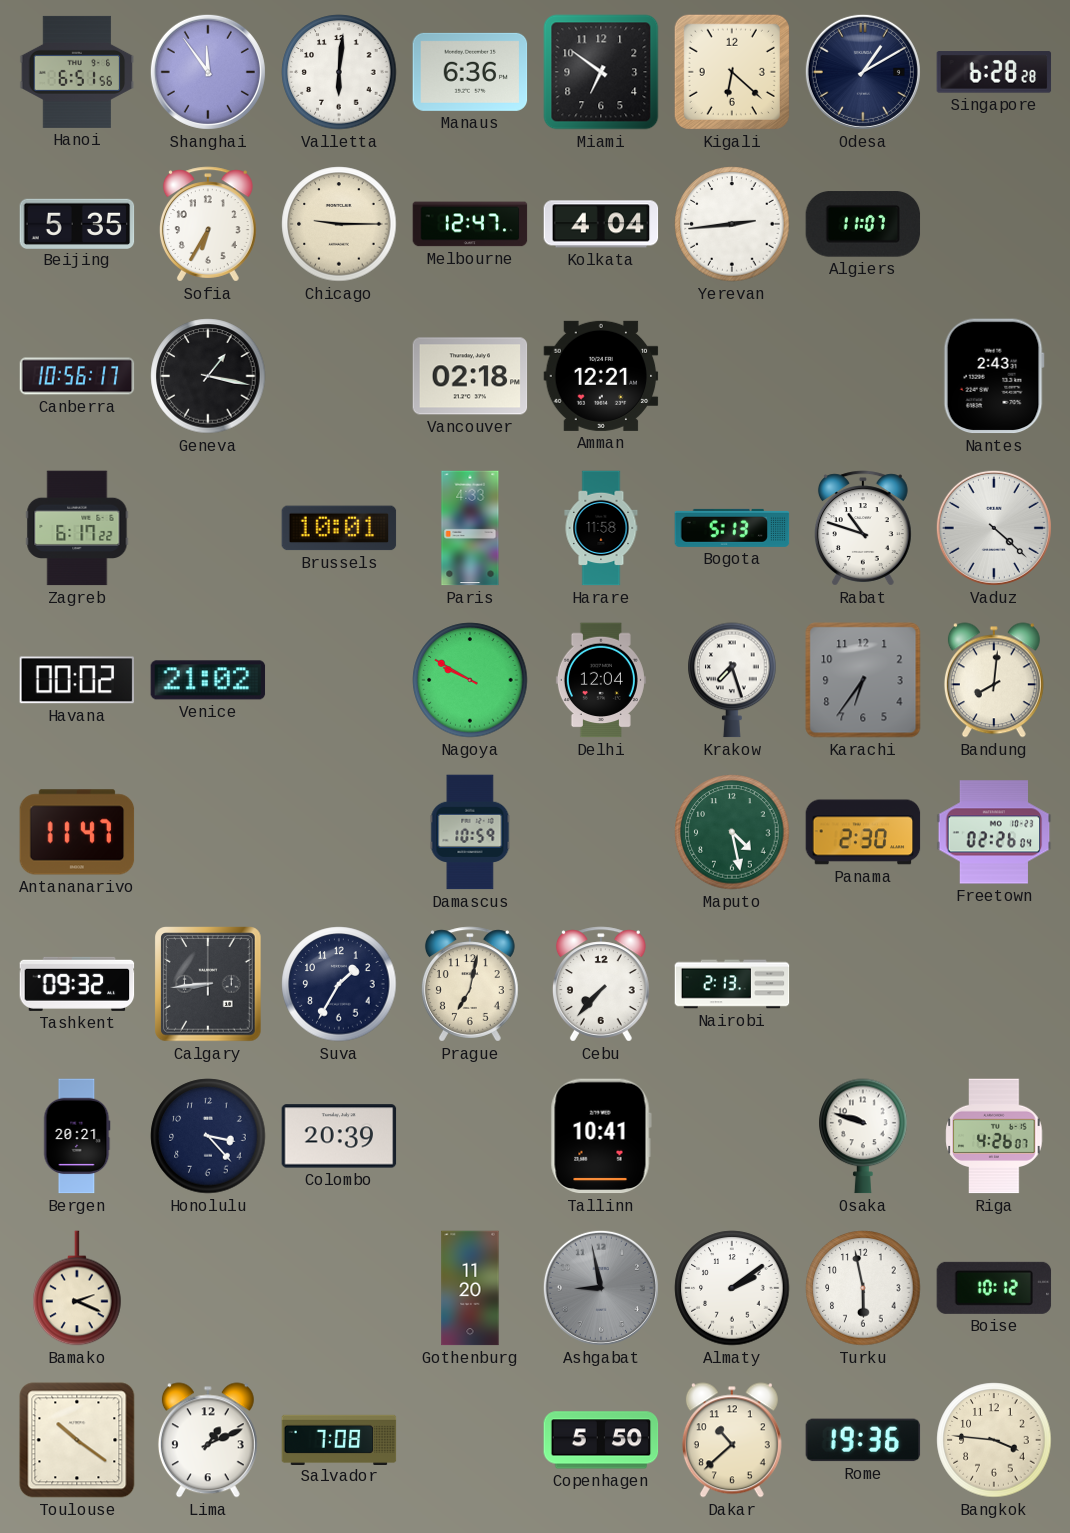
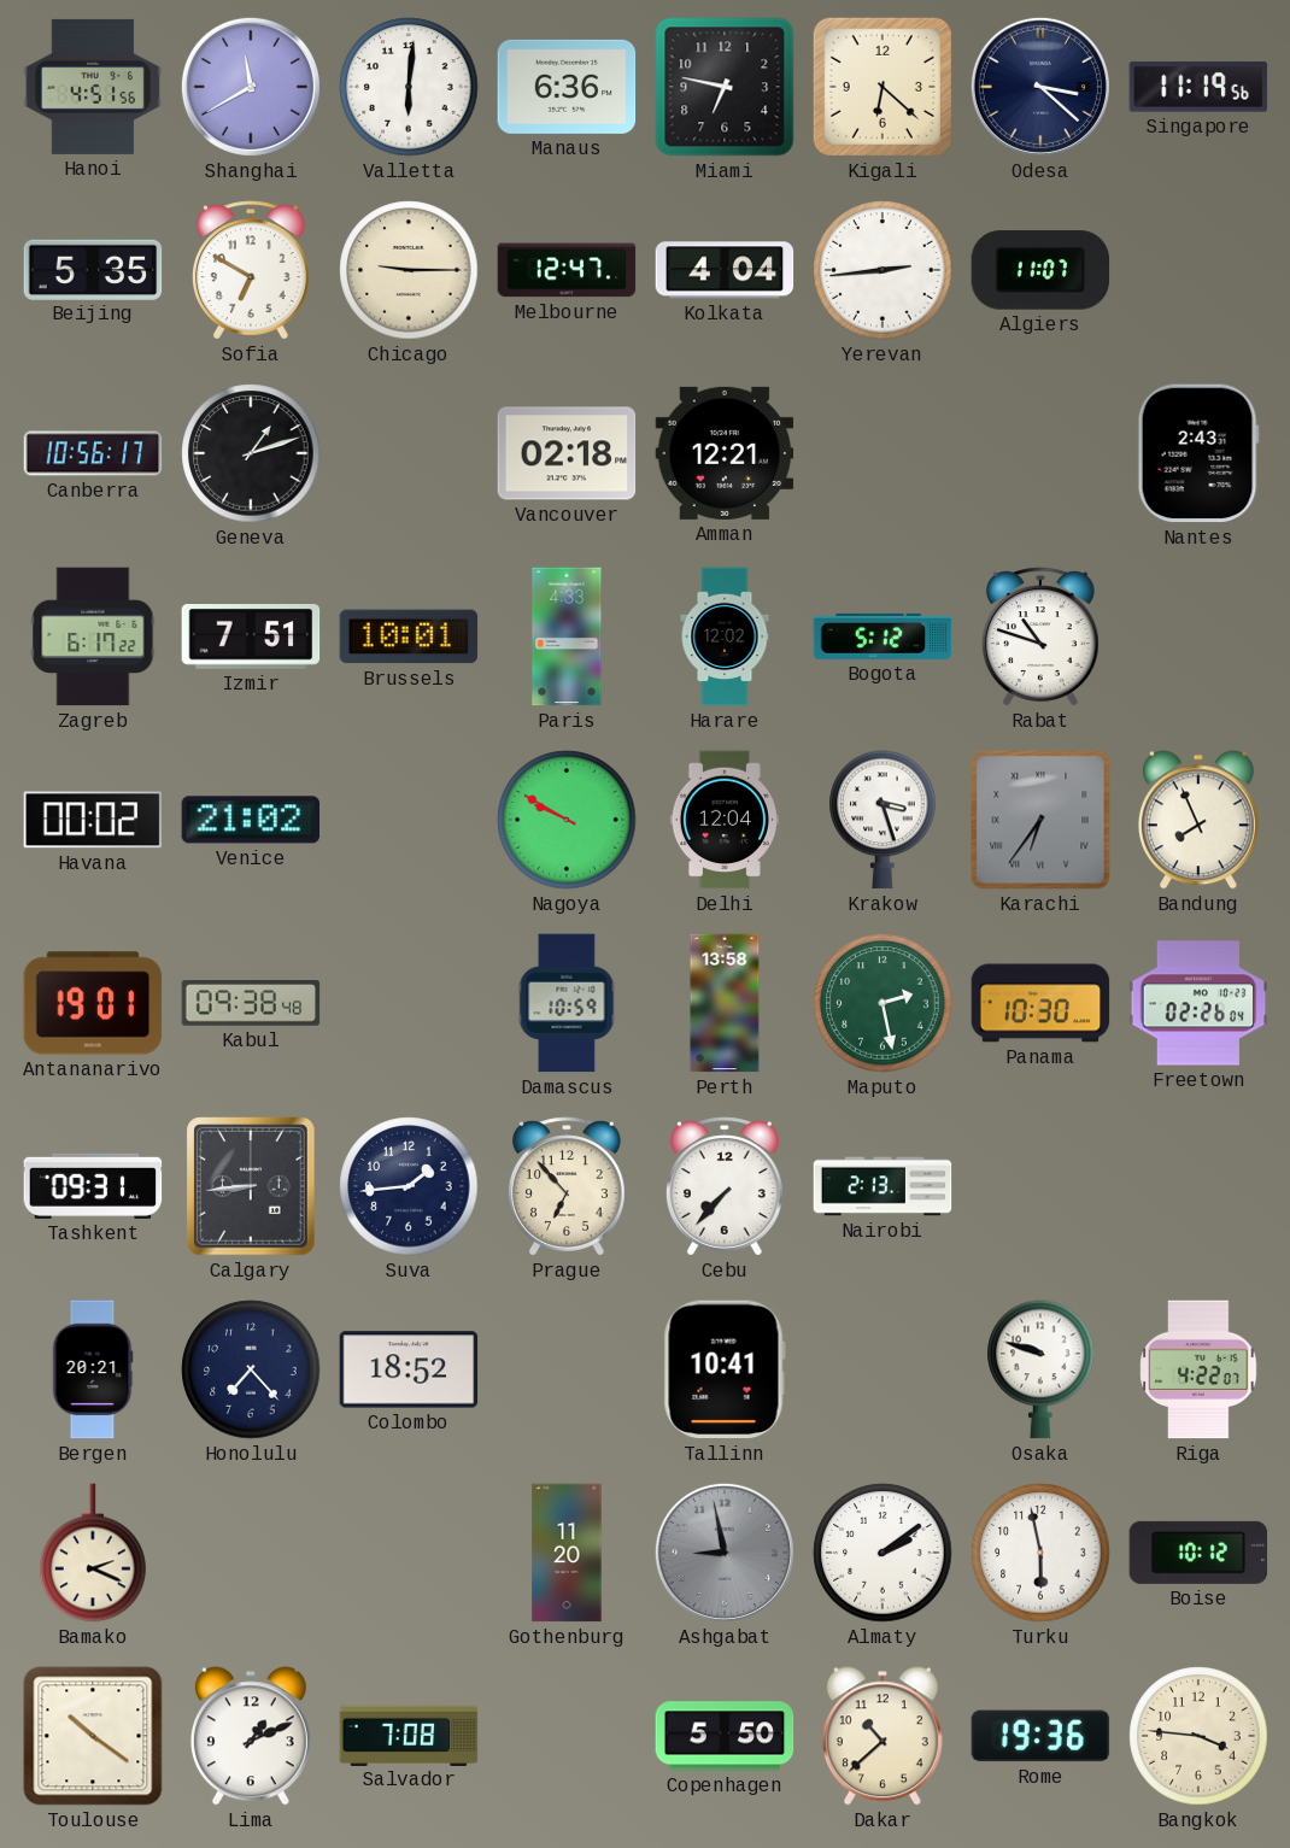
Hanoi: 6:51 -> 4:51
Shanghai: 11:54 -> 11:40
Miami: 6:51 -> 6:47
Odesa: 1:10 -> 3:22
Singapore: 6:28 -> 11:19
Sofia: 6:35 -> 6:50
Geneva: 1:17 -> 1:12
Izmir: none -> 7:51
Harare: 11:58 -> 12:02
Bogota: 5:13 -> 5:12
Vaduz: 4:22 -> none
Krakow: 7:27 -> 3:27
Karachi numerals: Arabic -> Roman
Bandung: 8:01 -> 7:56
Antananarivo: 11:47 -> 19:01
Kabul: none -> 09:38
Perth: none -> 13:58
Maputo: 4:28 -> 2:28
Panama: 2:30 -> 10:30
Tashkent: 09:32 -> 09:31
Suva: 1:35 -> 1:44
Prague: 7:02 -> 6:53
Honolulu: 3:23 -> 7:23
Colombo: 20:39 -> 18:52
Riga: 4:26 -> 4:22
